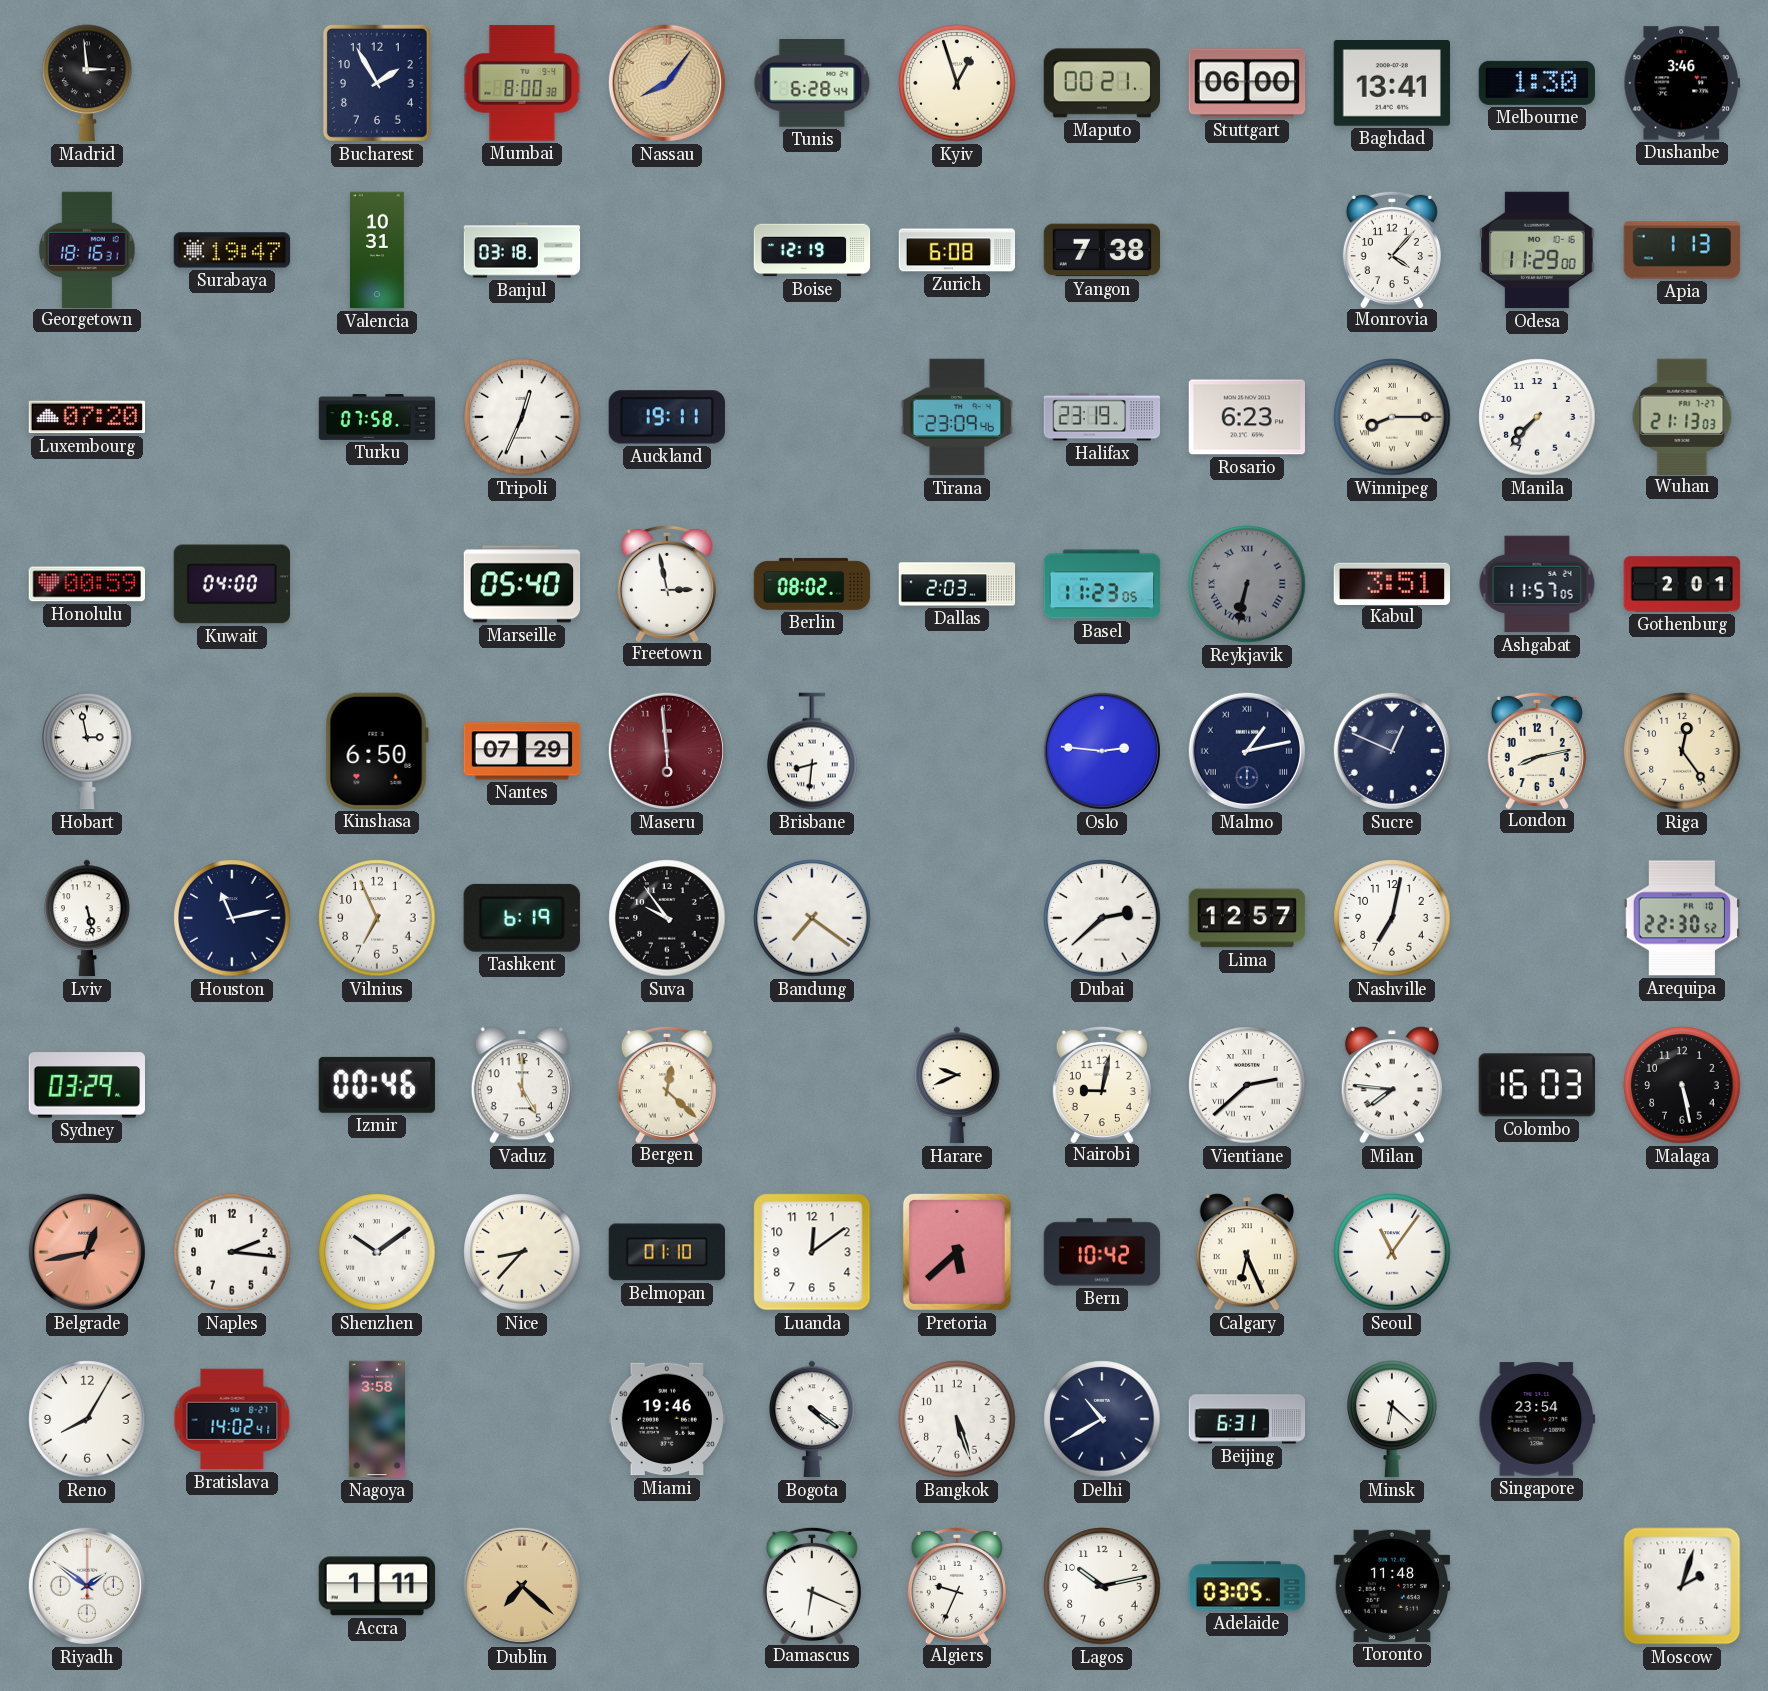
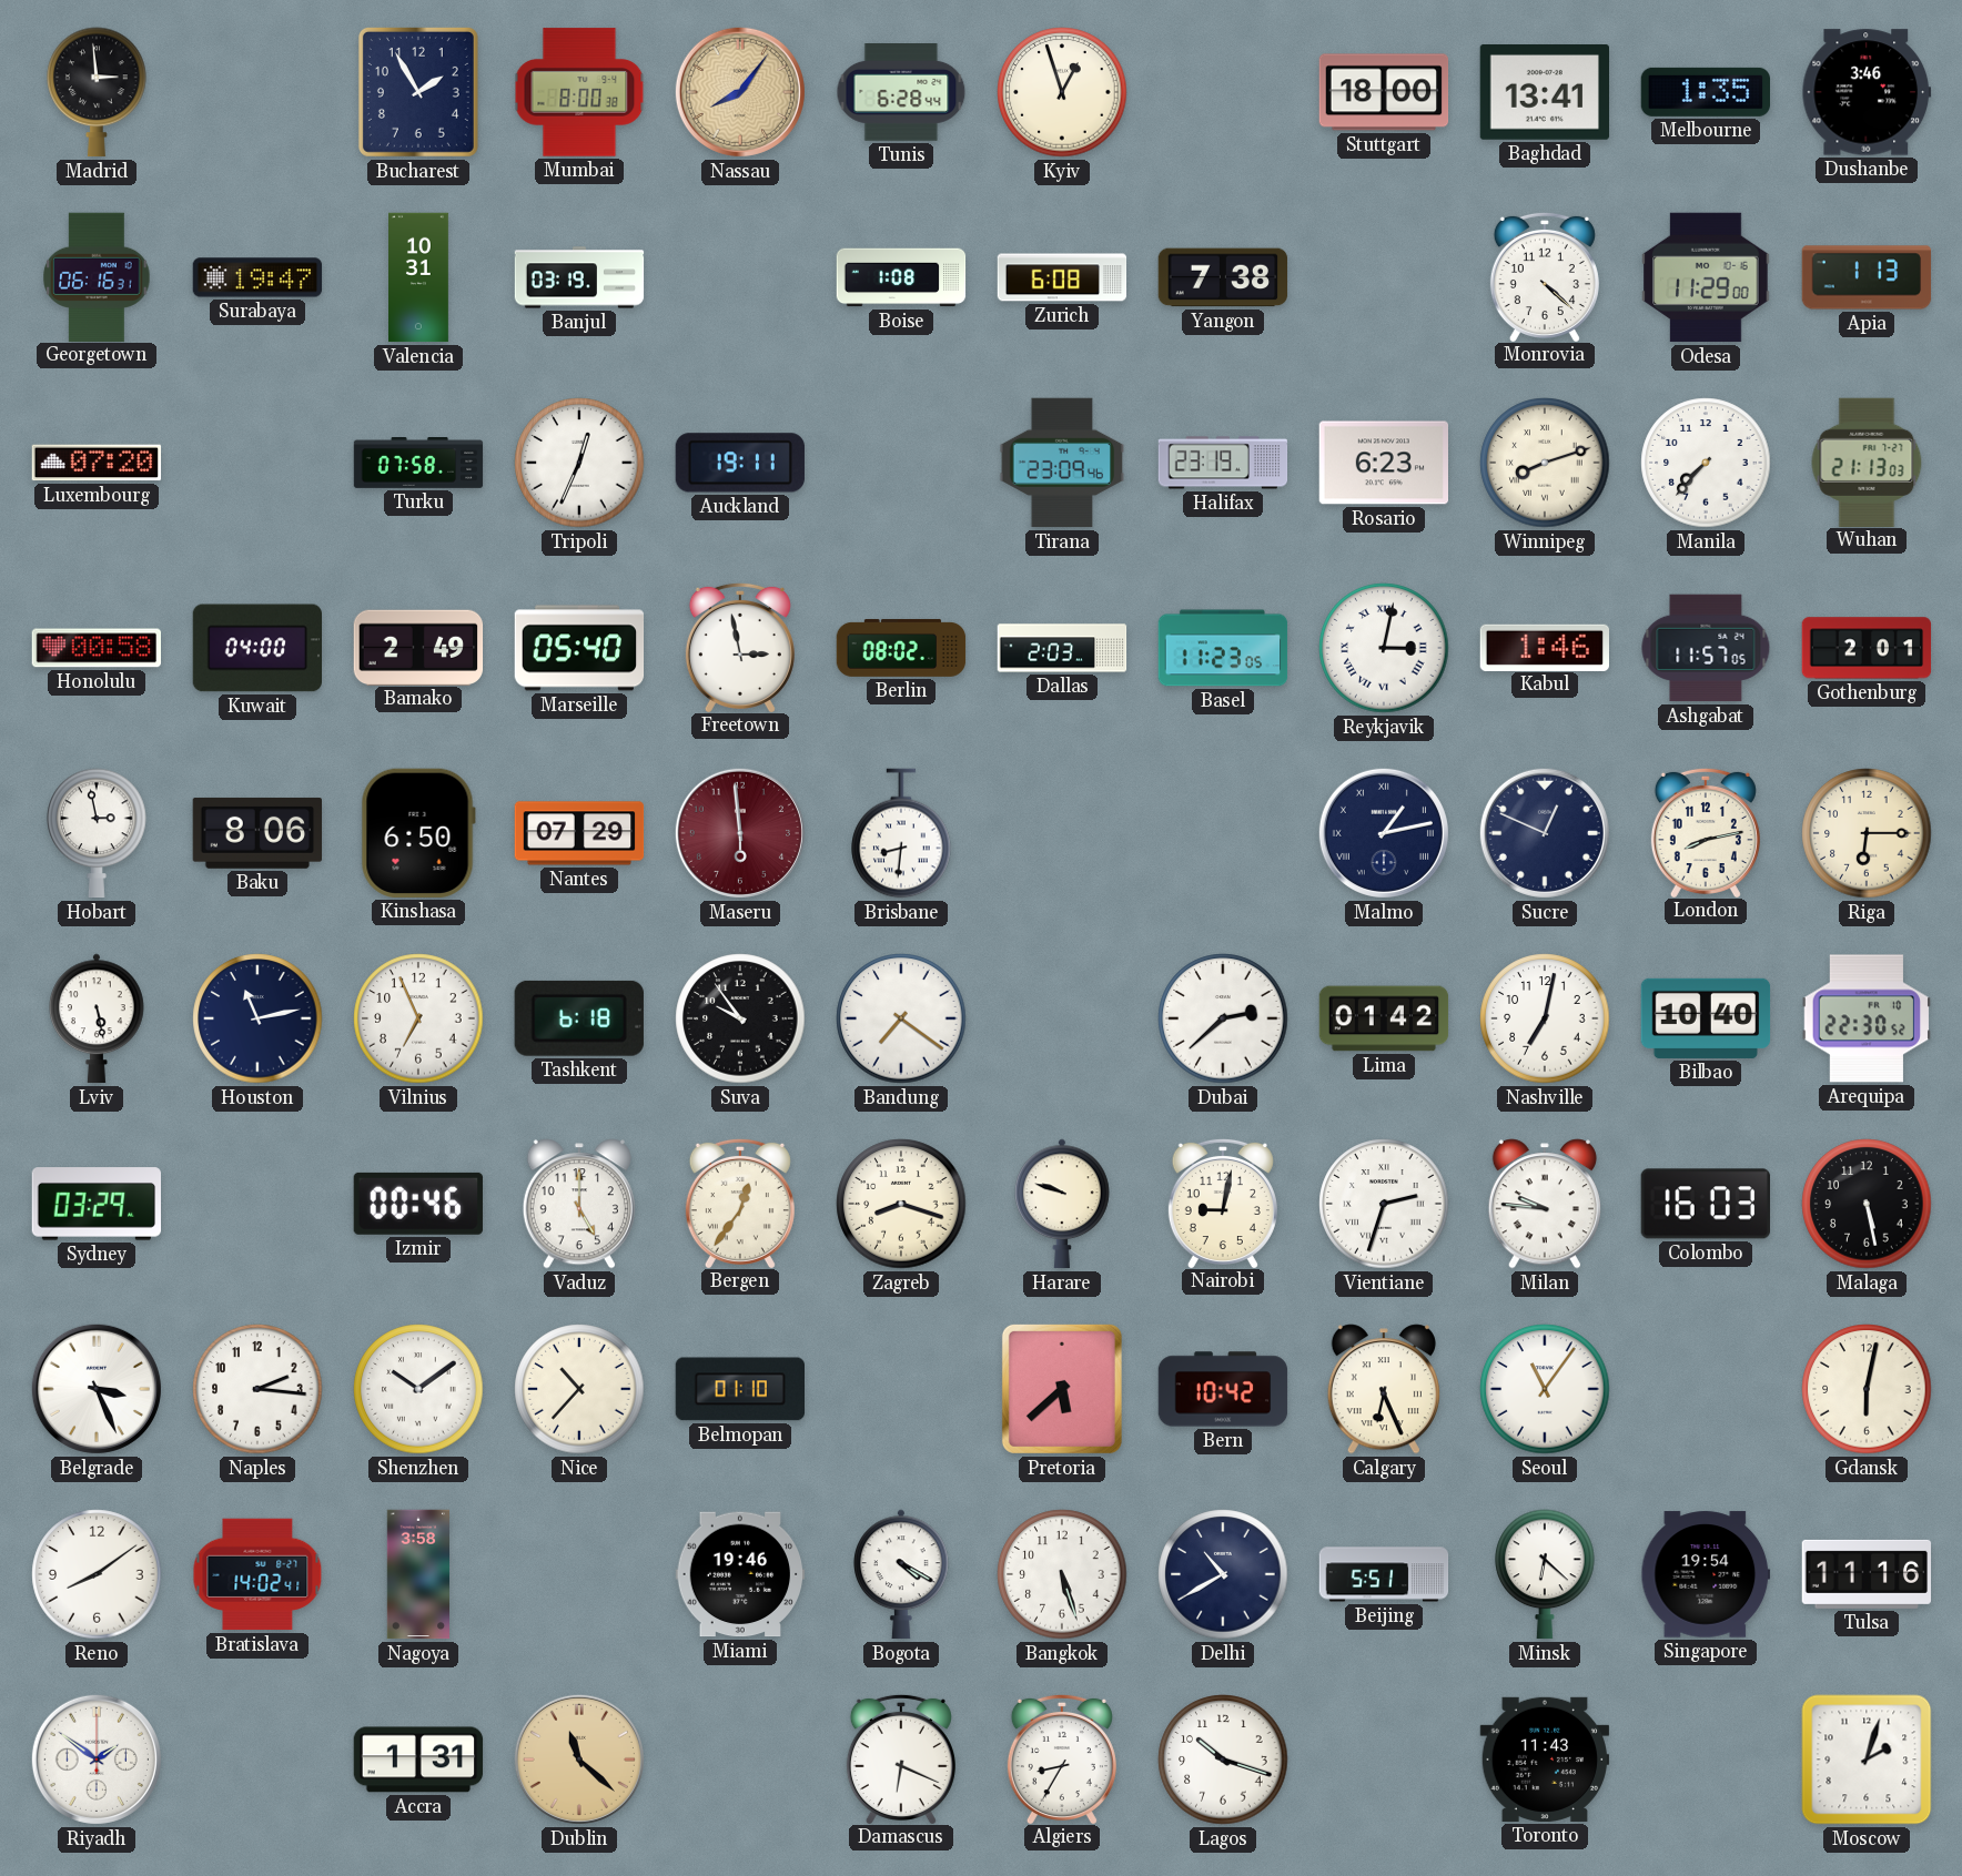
Maputo: 00:21 -> none
Stuttgart: 06:00 -> 18:00
Melbourne: 1:30 -> 1:35
Georgetown: 18:16 -> 06:16
Banjul: 03:18 -> 03:19
Boise: 12:19 -> 1:08
Monrovia: 4:07 -> 4:22
Winnipeg: 8:15 -> 8:12
Honolulu: 00:59 -> 00:58
Bamako: none -> 2:49
Reykjavik: 6:32 -> 3:02
Reykjavik dial: grey -> white
Kabul: 3:51 -> 1:46
Baku: none -> 8:06
Oslo: 2:46 -> none
Riga: 12:24 -> 6:15
Tashkent: 6:19 -> 6:18
Lima: 12:57 -> 01:42
Bilbao: none -> 10:40
Bergen: 12:22 -> 12:36
Zagreb: none -> 8:18
Harare: 9:41 -> 9:48
Vientiane: 2:38 -> 2:33
Milan: 7:46 -> 9:46
Belgrade: 12:43 -> 3:26
Belgrade dial: salmon -> white
Nice: 8:37 -> 10:37
Luanda: 12:09 -> none
Gdansk: none -> 6:02
Reno: 8:05 -> 8:09
Bogota: 4:21 -> 4:20
Beijing: 6:31 -> 5:51
Singapore: 23:54 -> 19:54
Tulsa: none -> 11:16
Accra: 1:11 -> 1:31
Dublin: 7:22 -> 11:22
Algiers: 9:34 -> 8:35
Lagos: 10:13 -> 10:18
Adelaide: 03:05 -> none
Toronto: 11:48 -> 11:43
